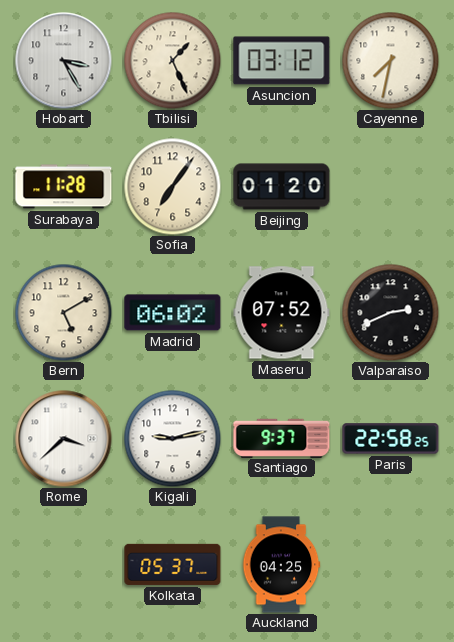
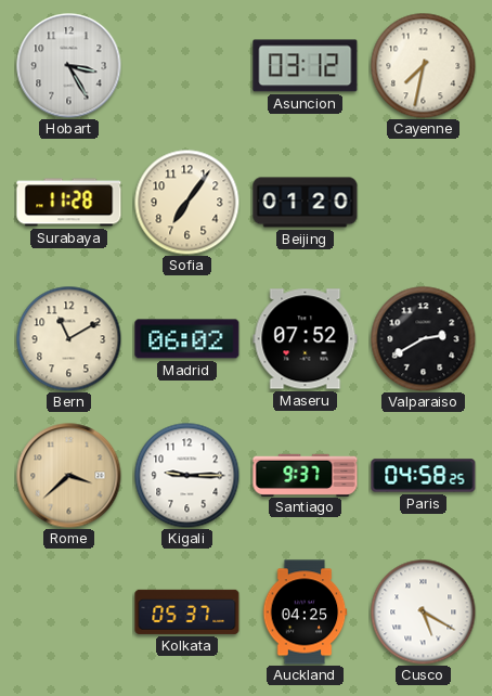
Tbilisi: 1:26 -> none
Bern: 5:10 -> 11:10
Valparaiso: 2:41 -> 2:40
Rome dial: white -> champagne
Kigali: 9:13 -> 9:15
Paris: 22:58 -> 04:58
Cusco: none -> 5:20
